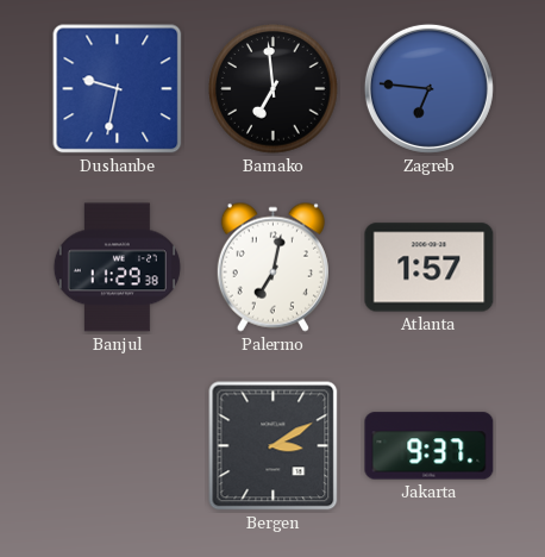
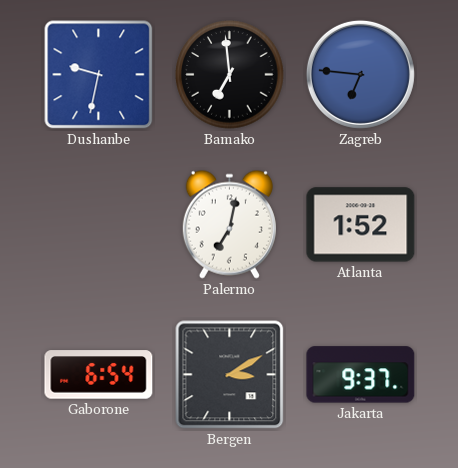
Banjul: 11:29 -> none
Atlanta: 1:57 -> 1:52
Gaborone: none -> 6:54
